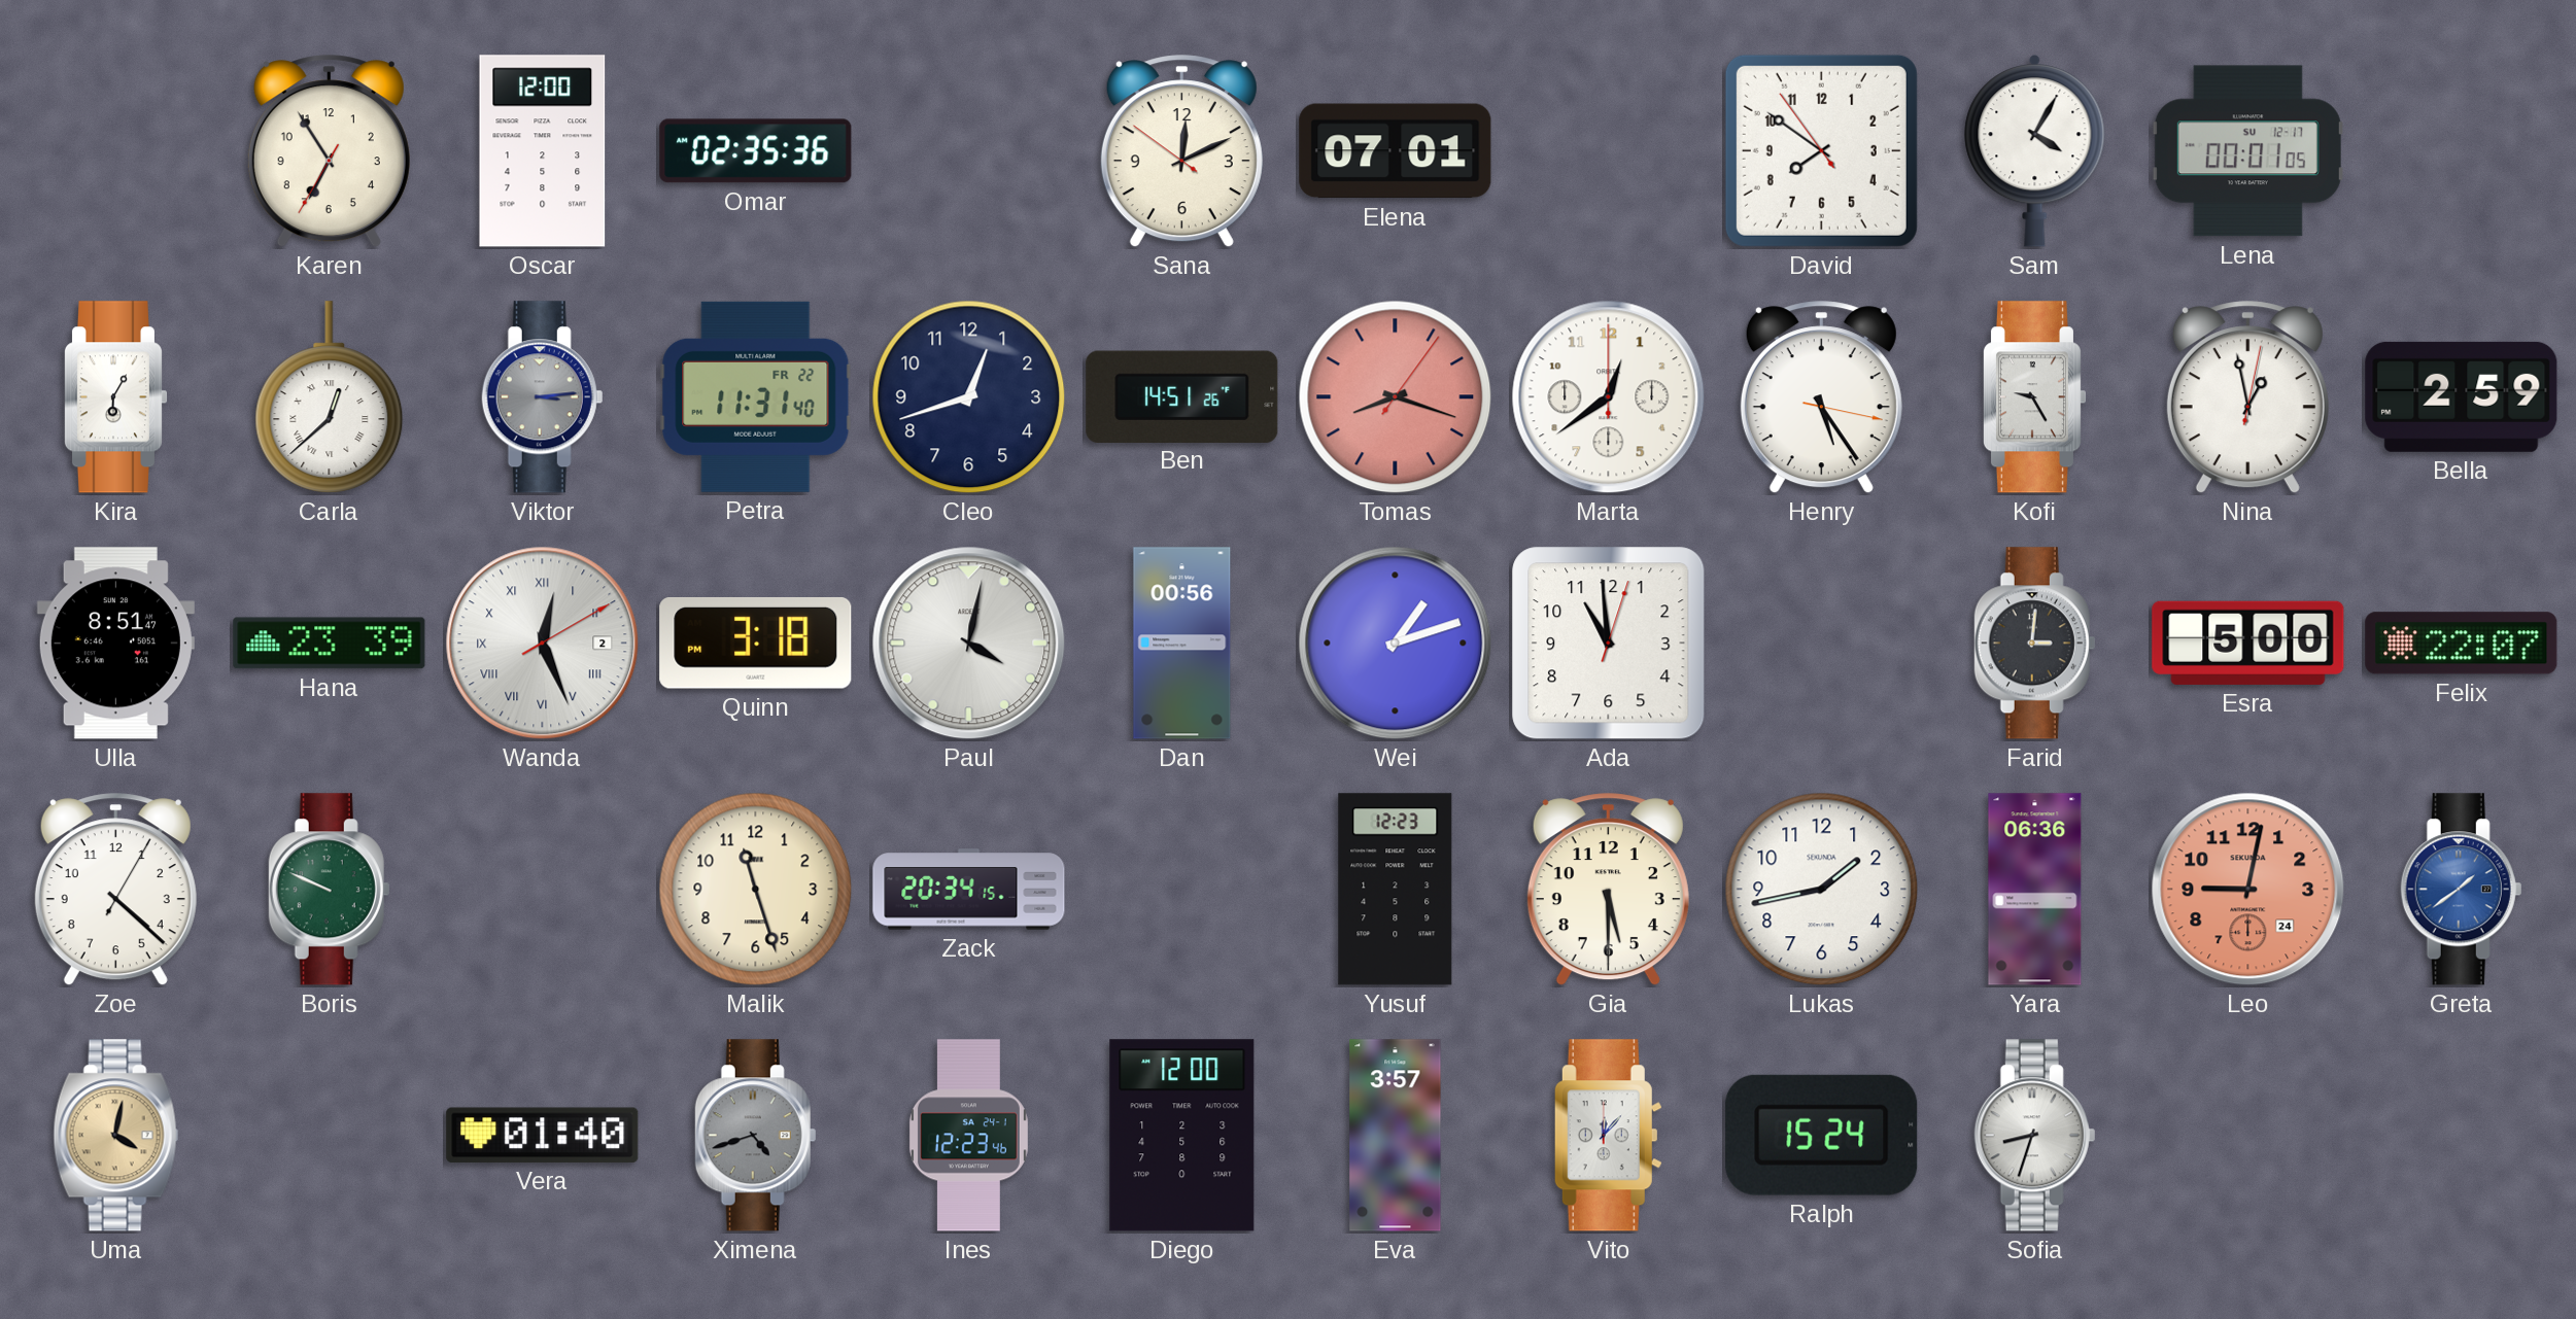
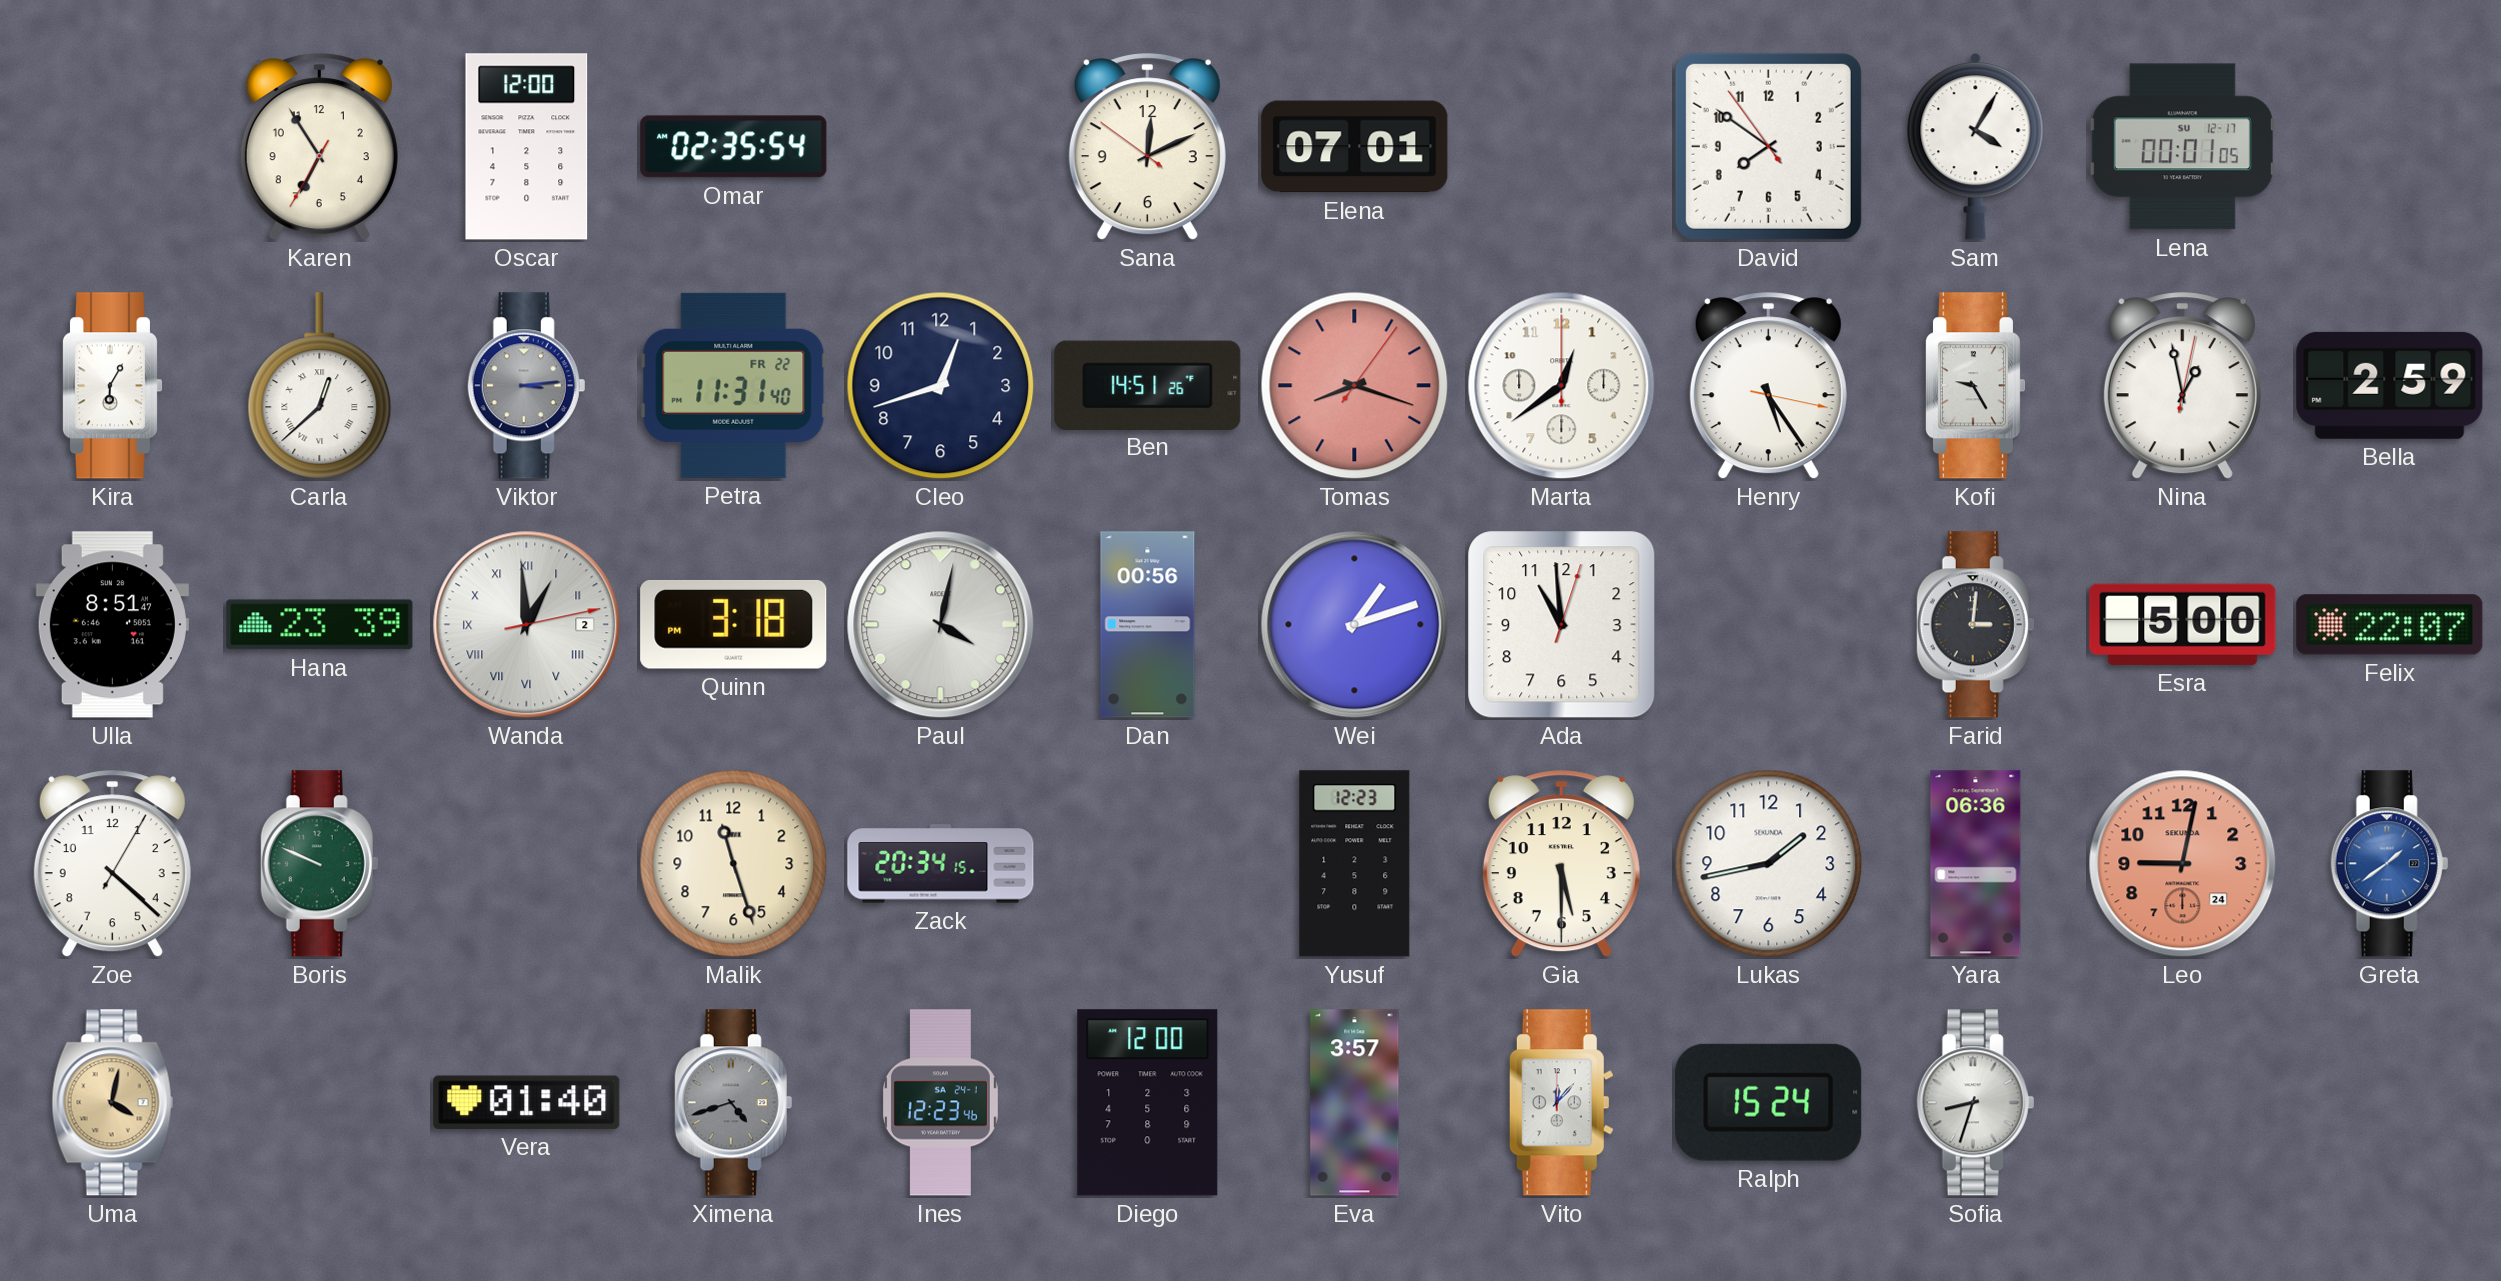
Omar: 02:35:36 -> 02:35:54
Wanda: 12:26 -> 12:59
